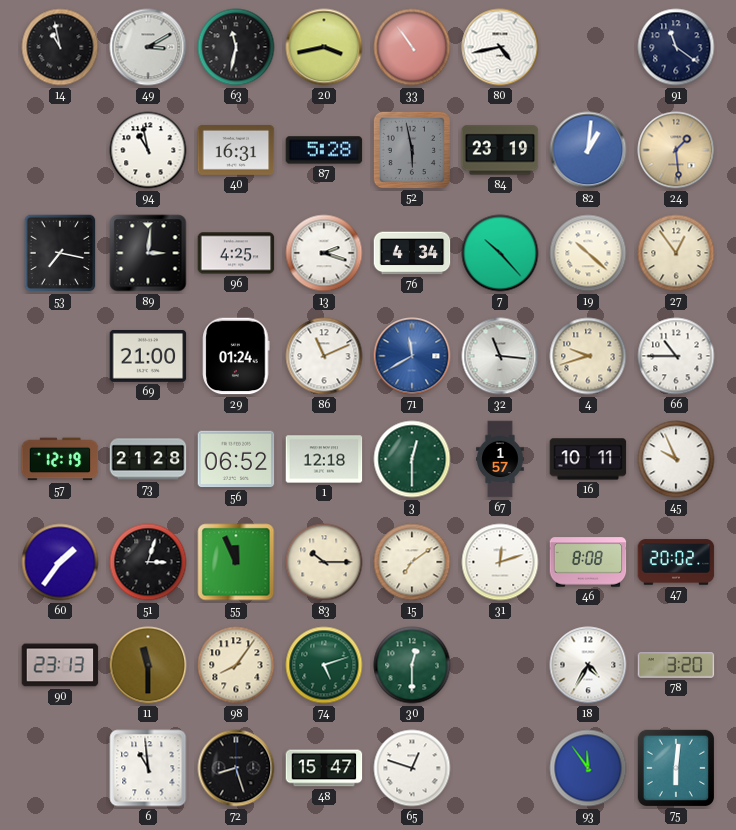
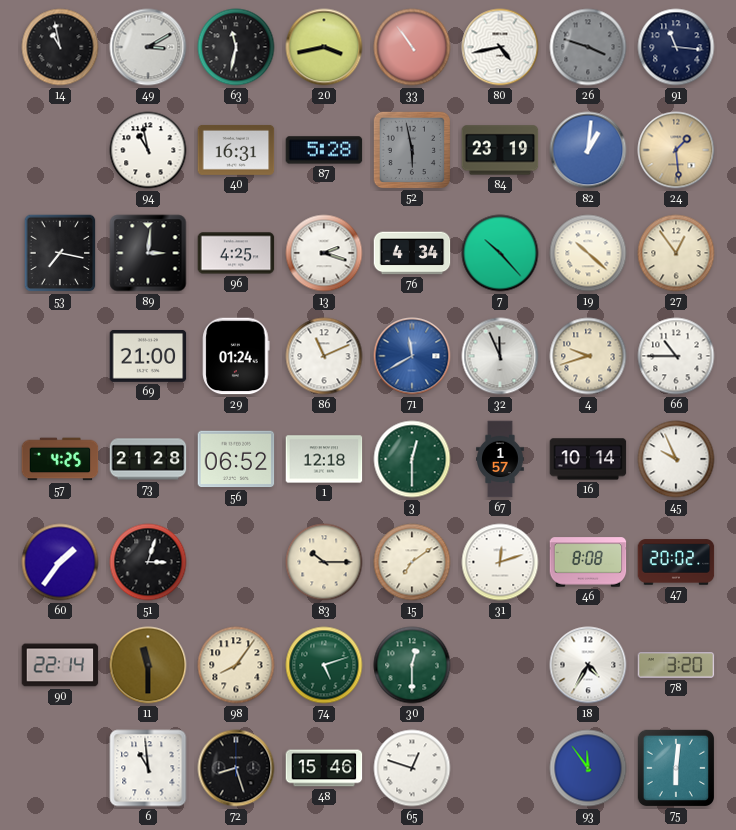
26: none -> 3:48
91: 11:21 -> 11:16
32: 11:16 -> 11:56
57: 12:19 -> 4:25
16: 10:11 -> 10:14
55: 11:56 -> none
90: 23:13 -> 22:14
48: 15:47 -> 15:46
